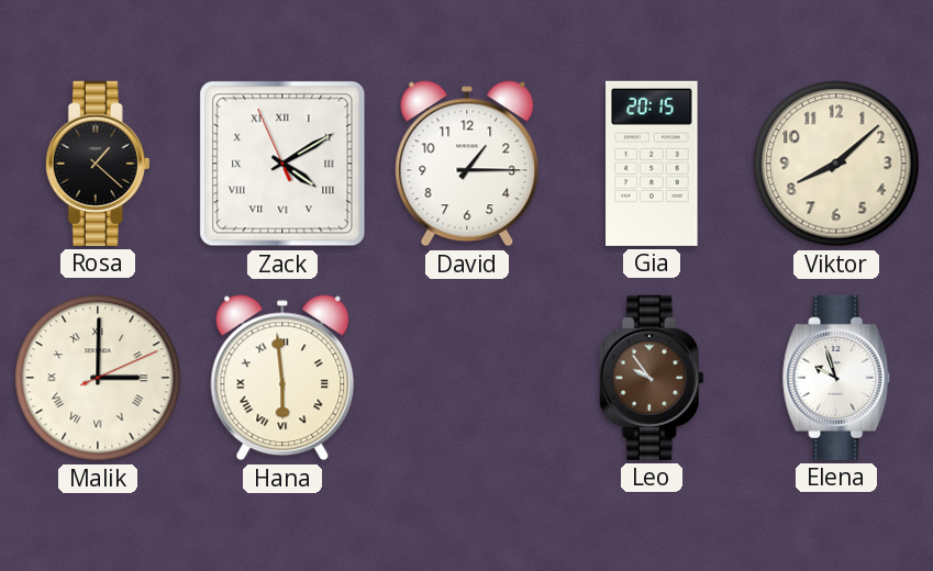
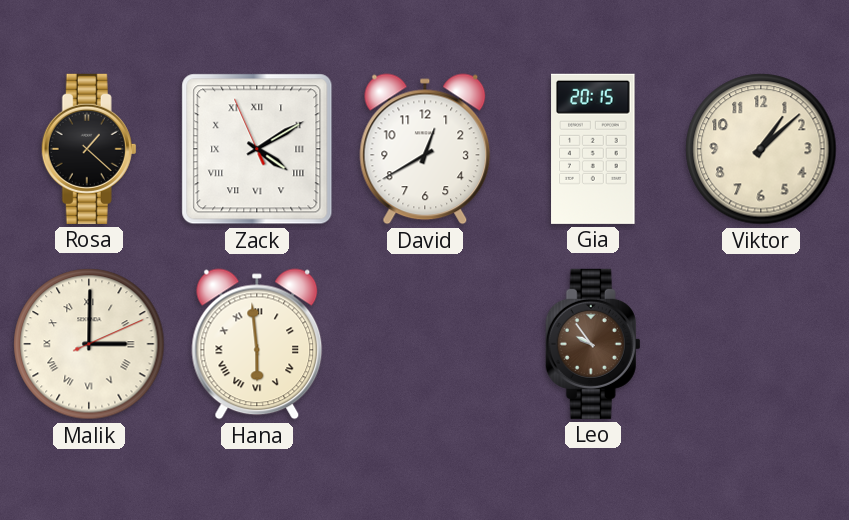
David: 1:15 -> 12:40
Viktor: 8:08 -> 1:08
Elena: 9:57 -> none
